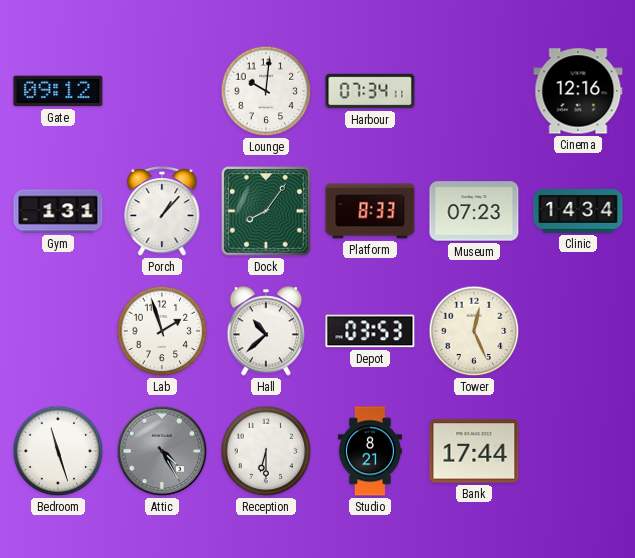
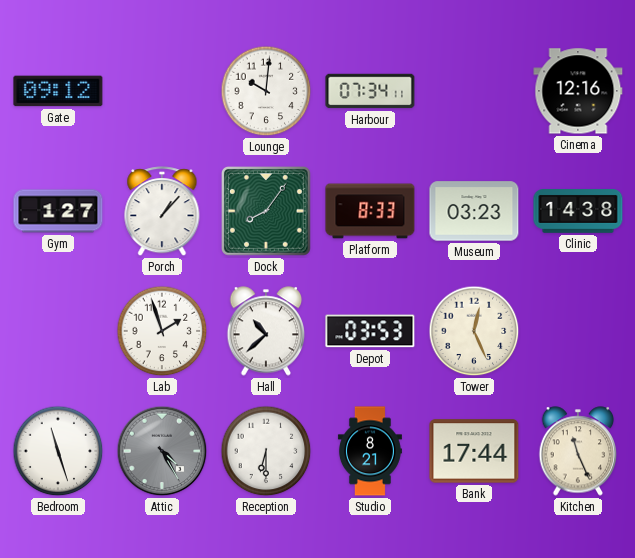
Gym: 1:31 -> 1:27
Museum: 07:23 -> 03:23
Clinic: 14:34 -> 14:38
Kitchen: none -> 11:26
